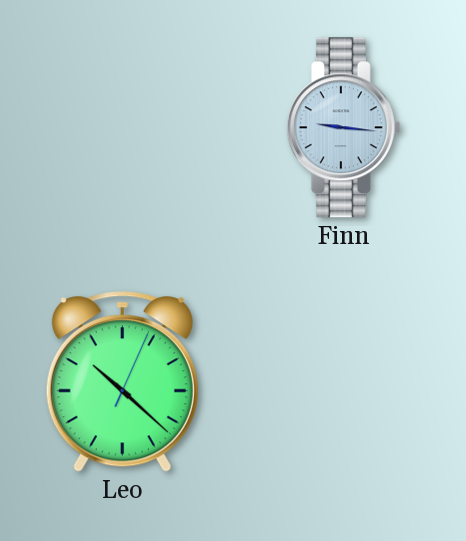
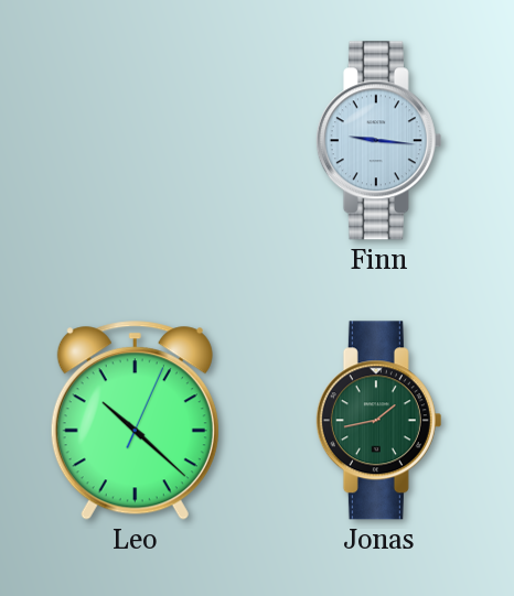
Jonas: none -> 1:43
